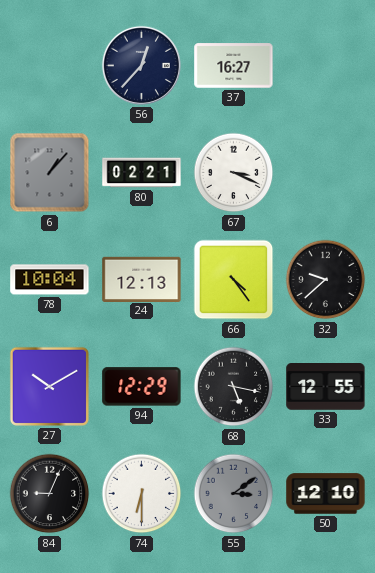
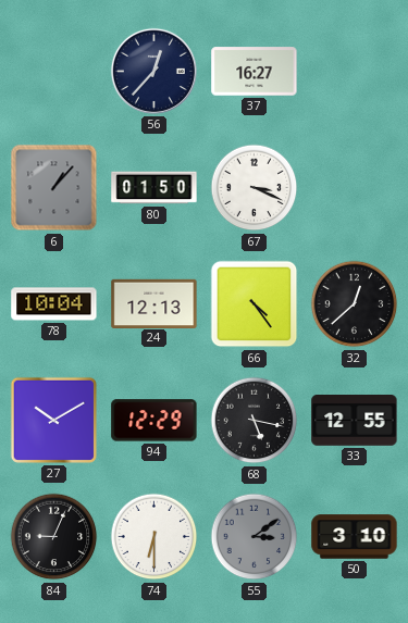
80: 02:21 -> 01:50
32: 9:38 -> 12:38
50: 12:10 -> 3:10
